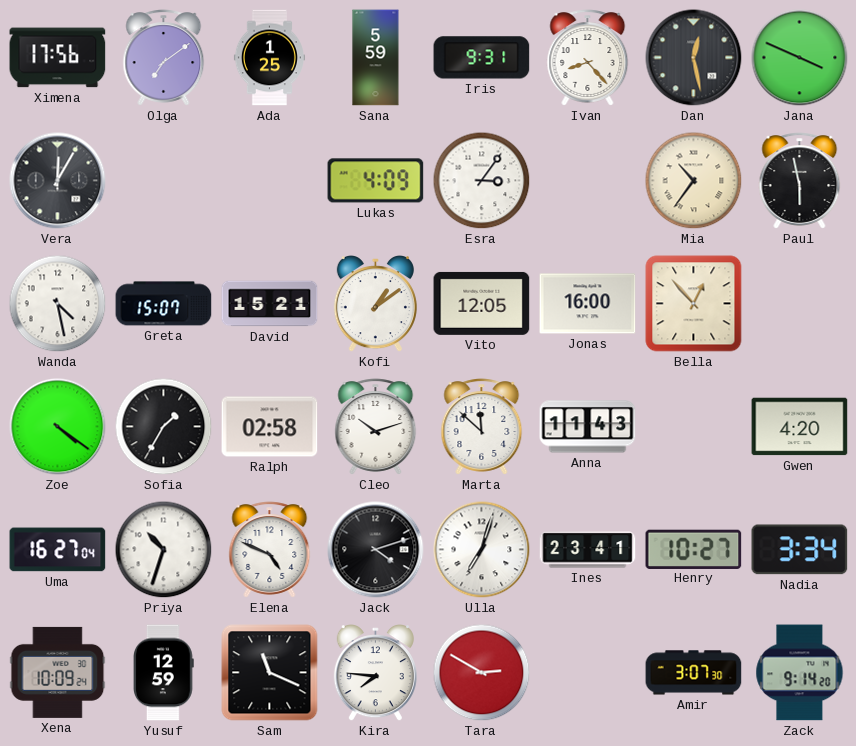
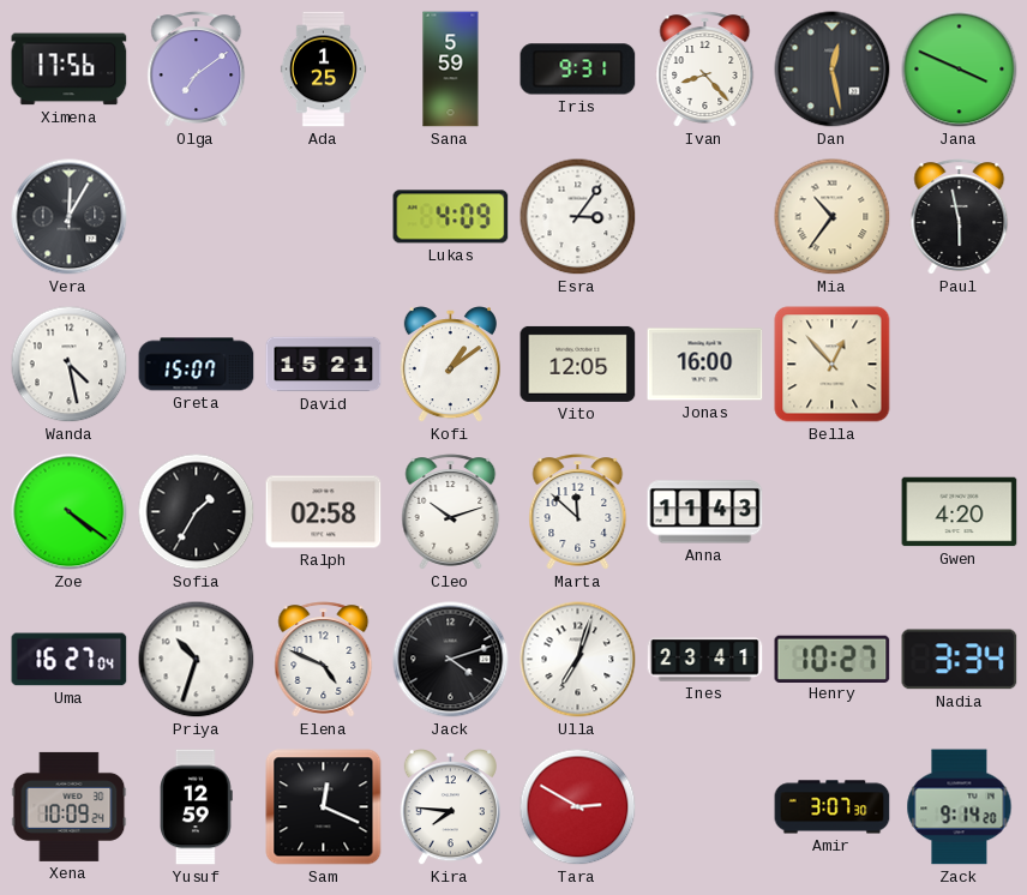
Sam: 11:19 -> 12:19
